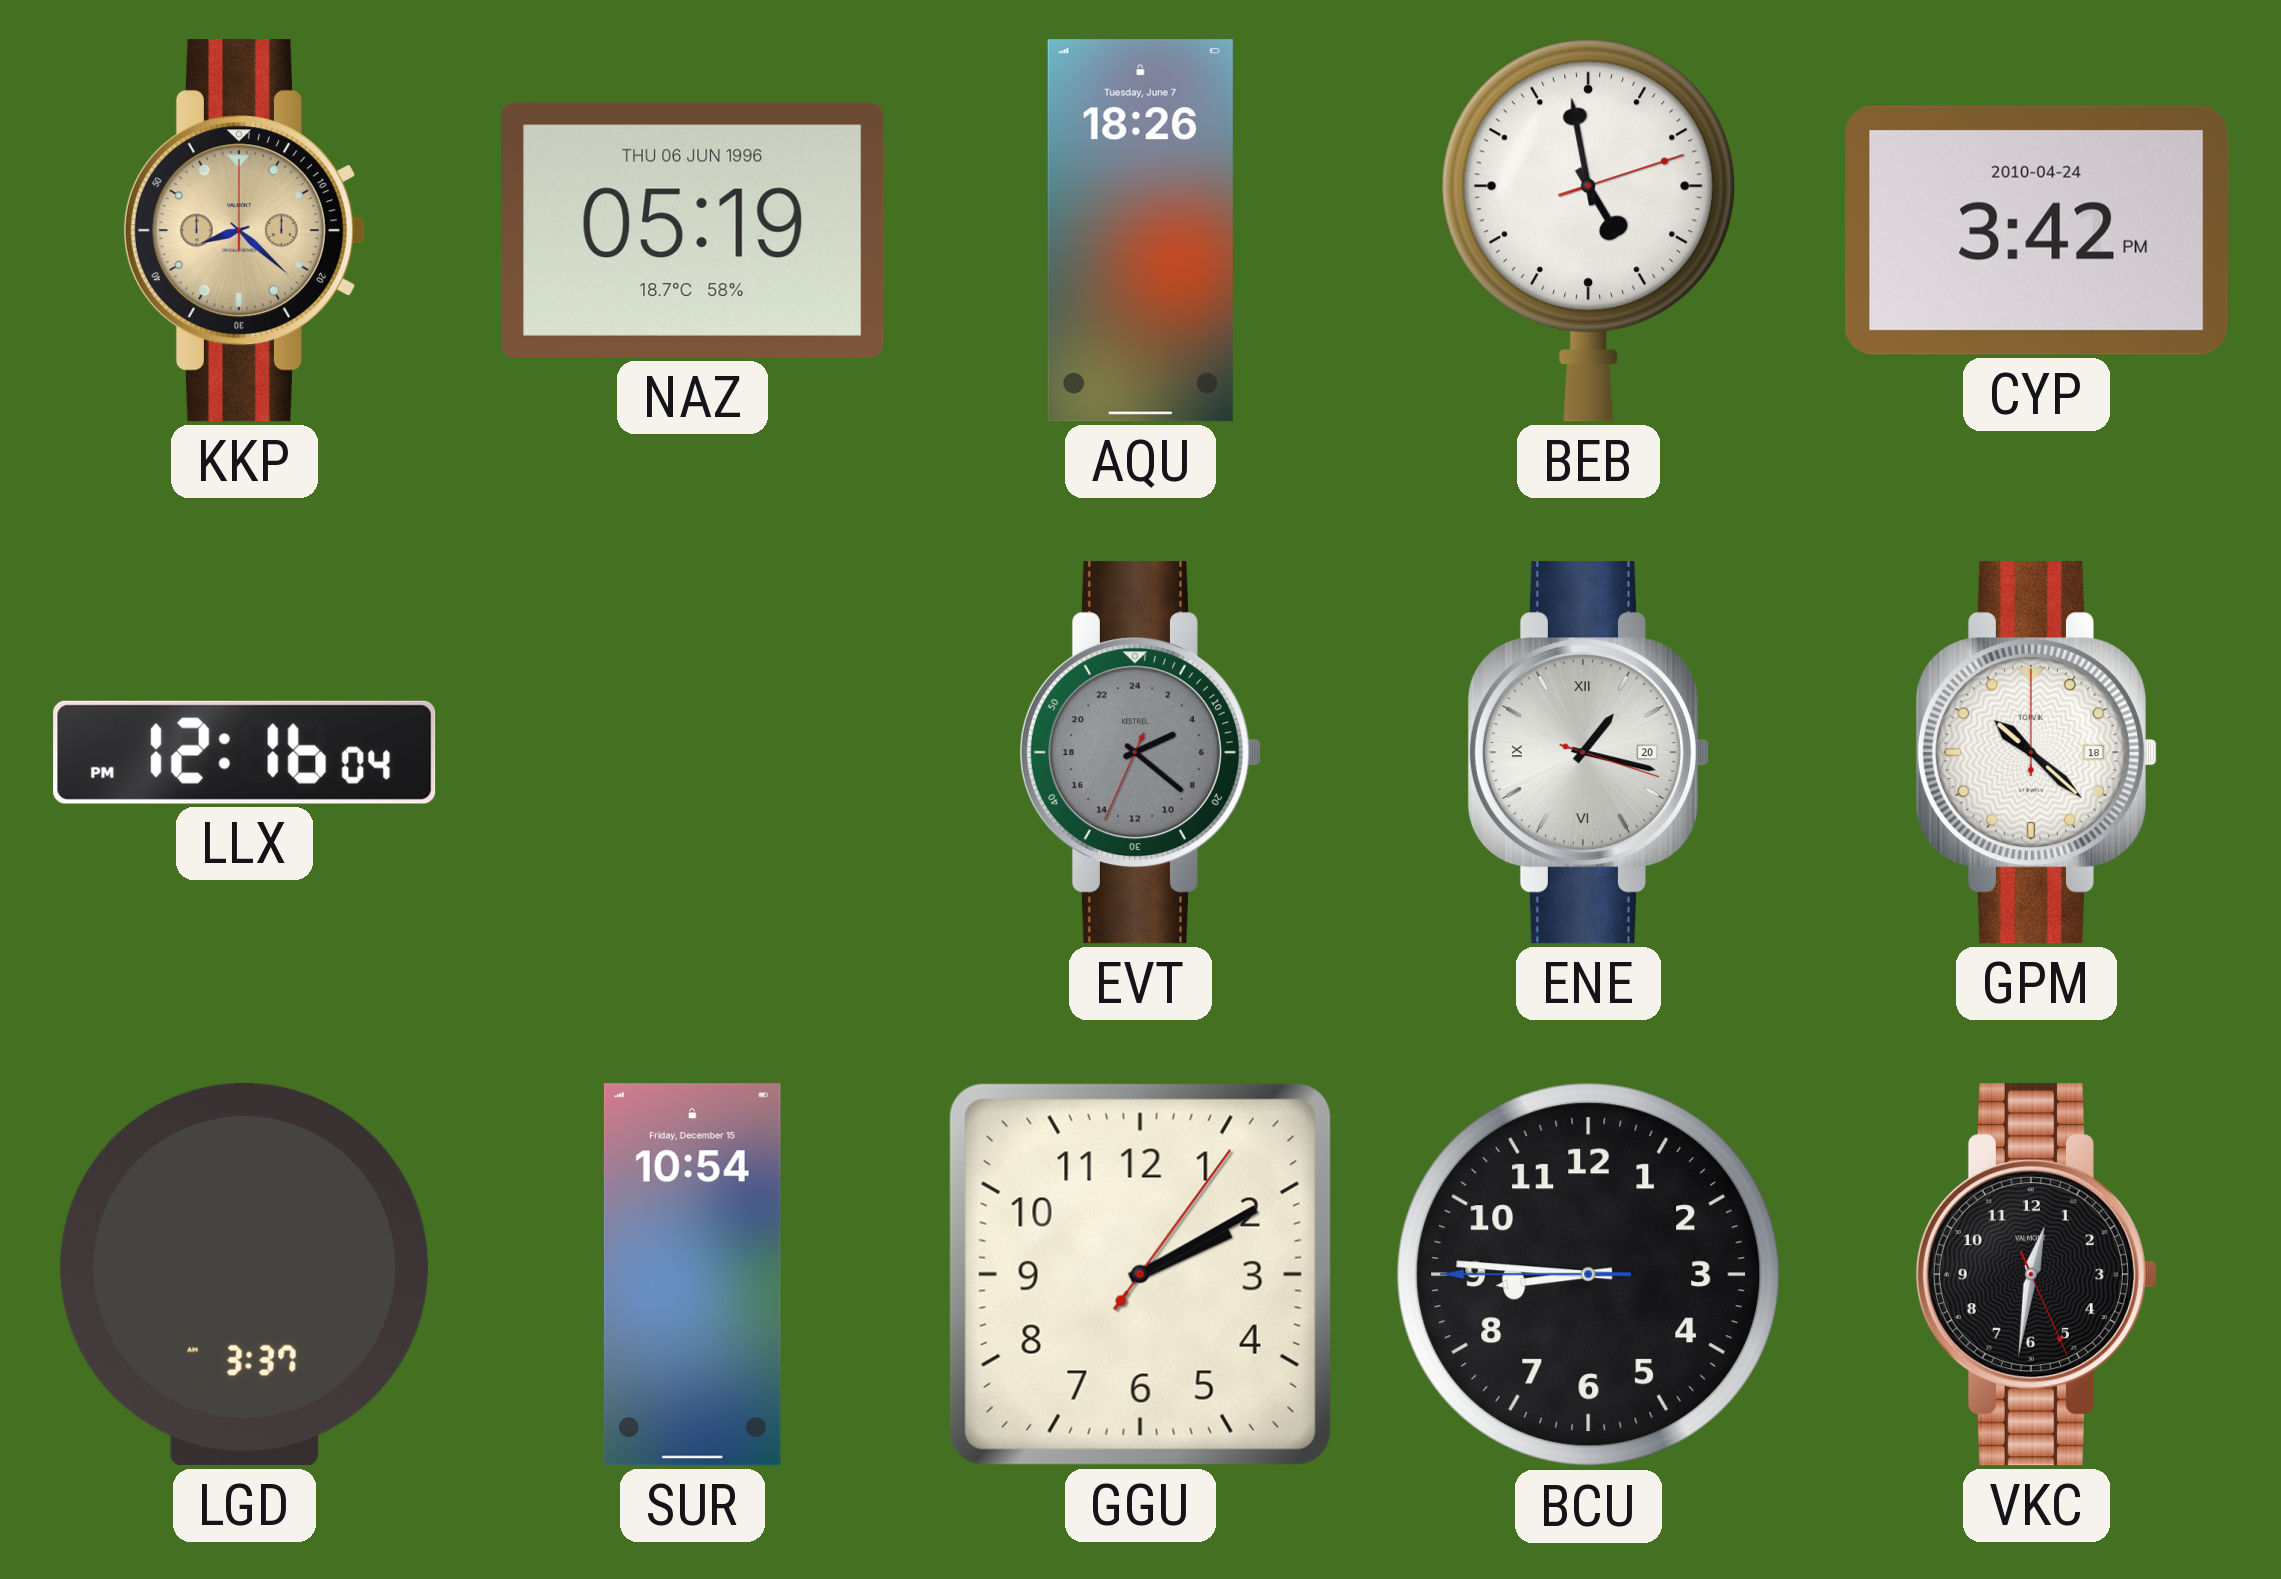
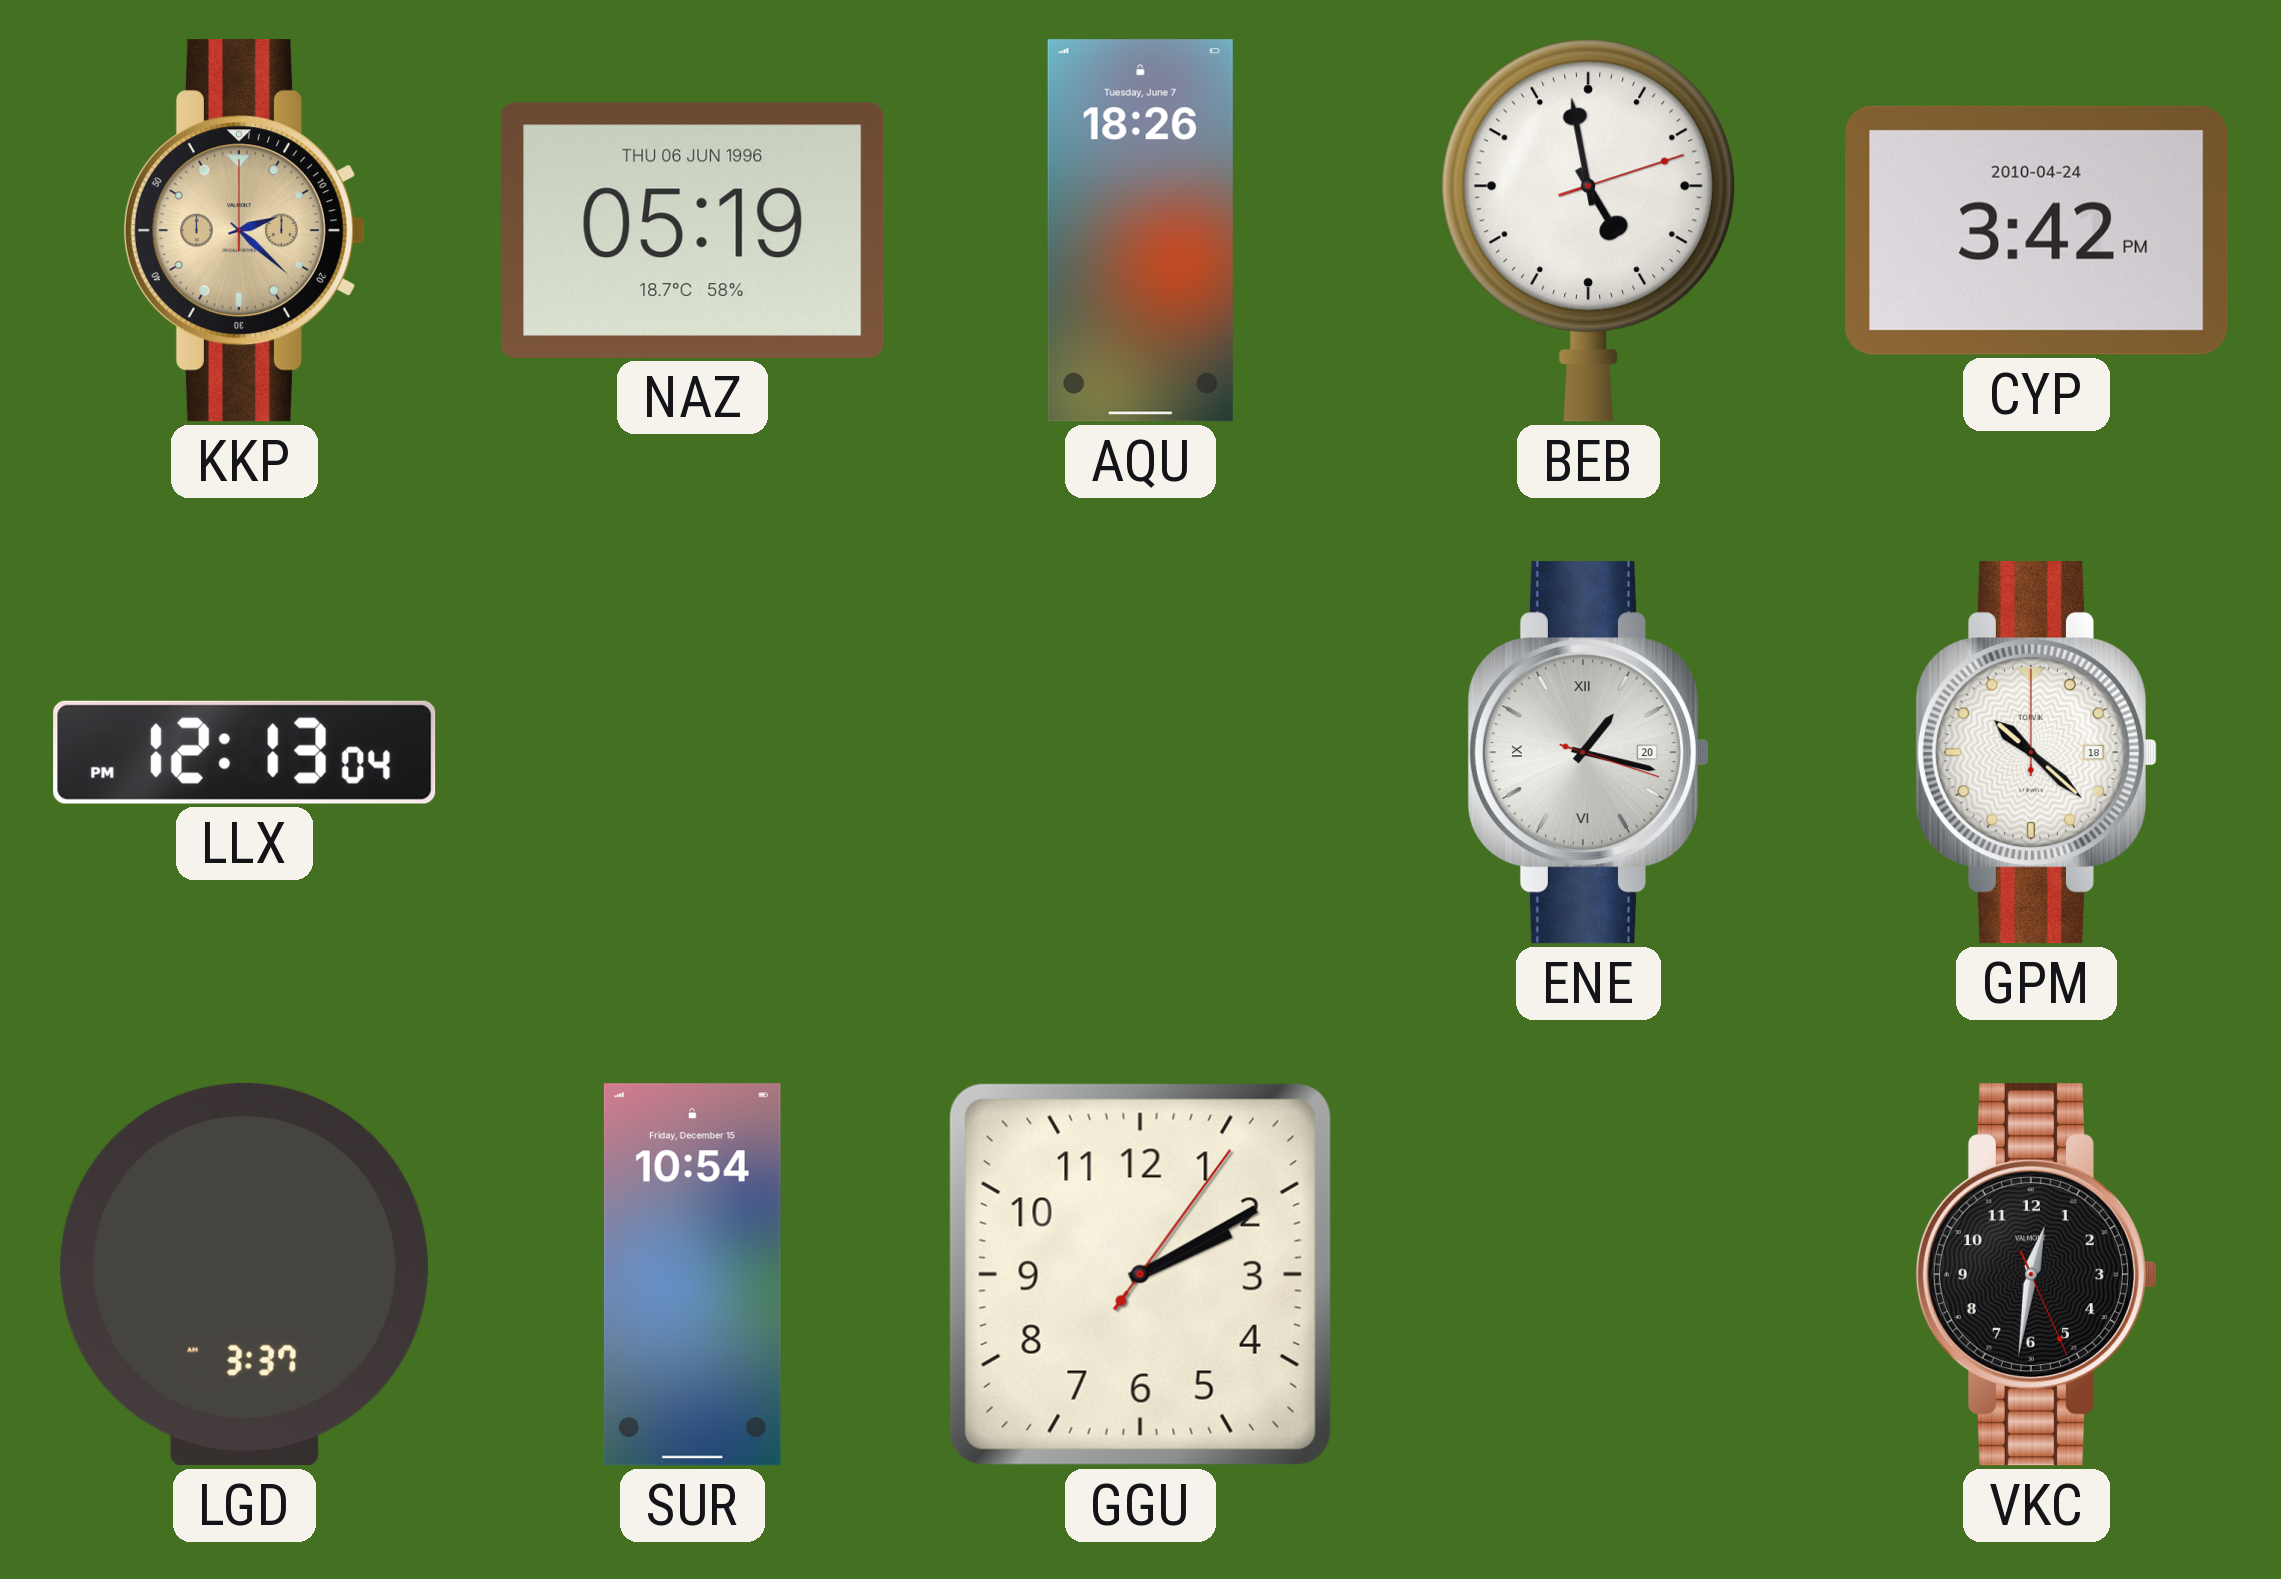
KKP: 8:22 -> 2:22
LLX: 12:16 -> 12:13
EVT: 4:21 -> none
BCU: 8:45 -> none
